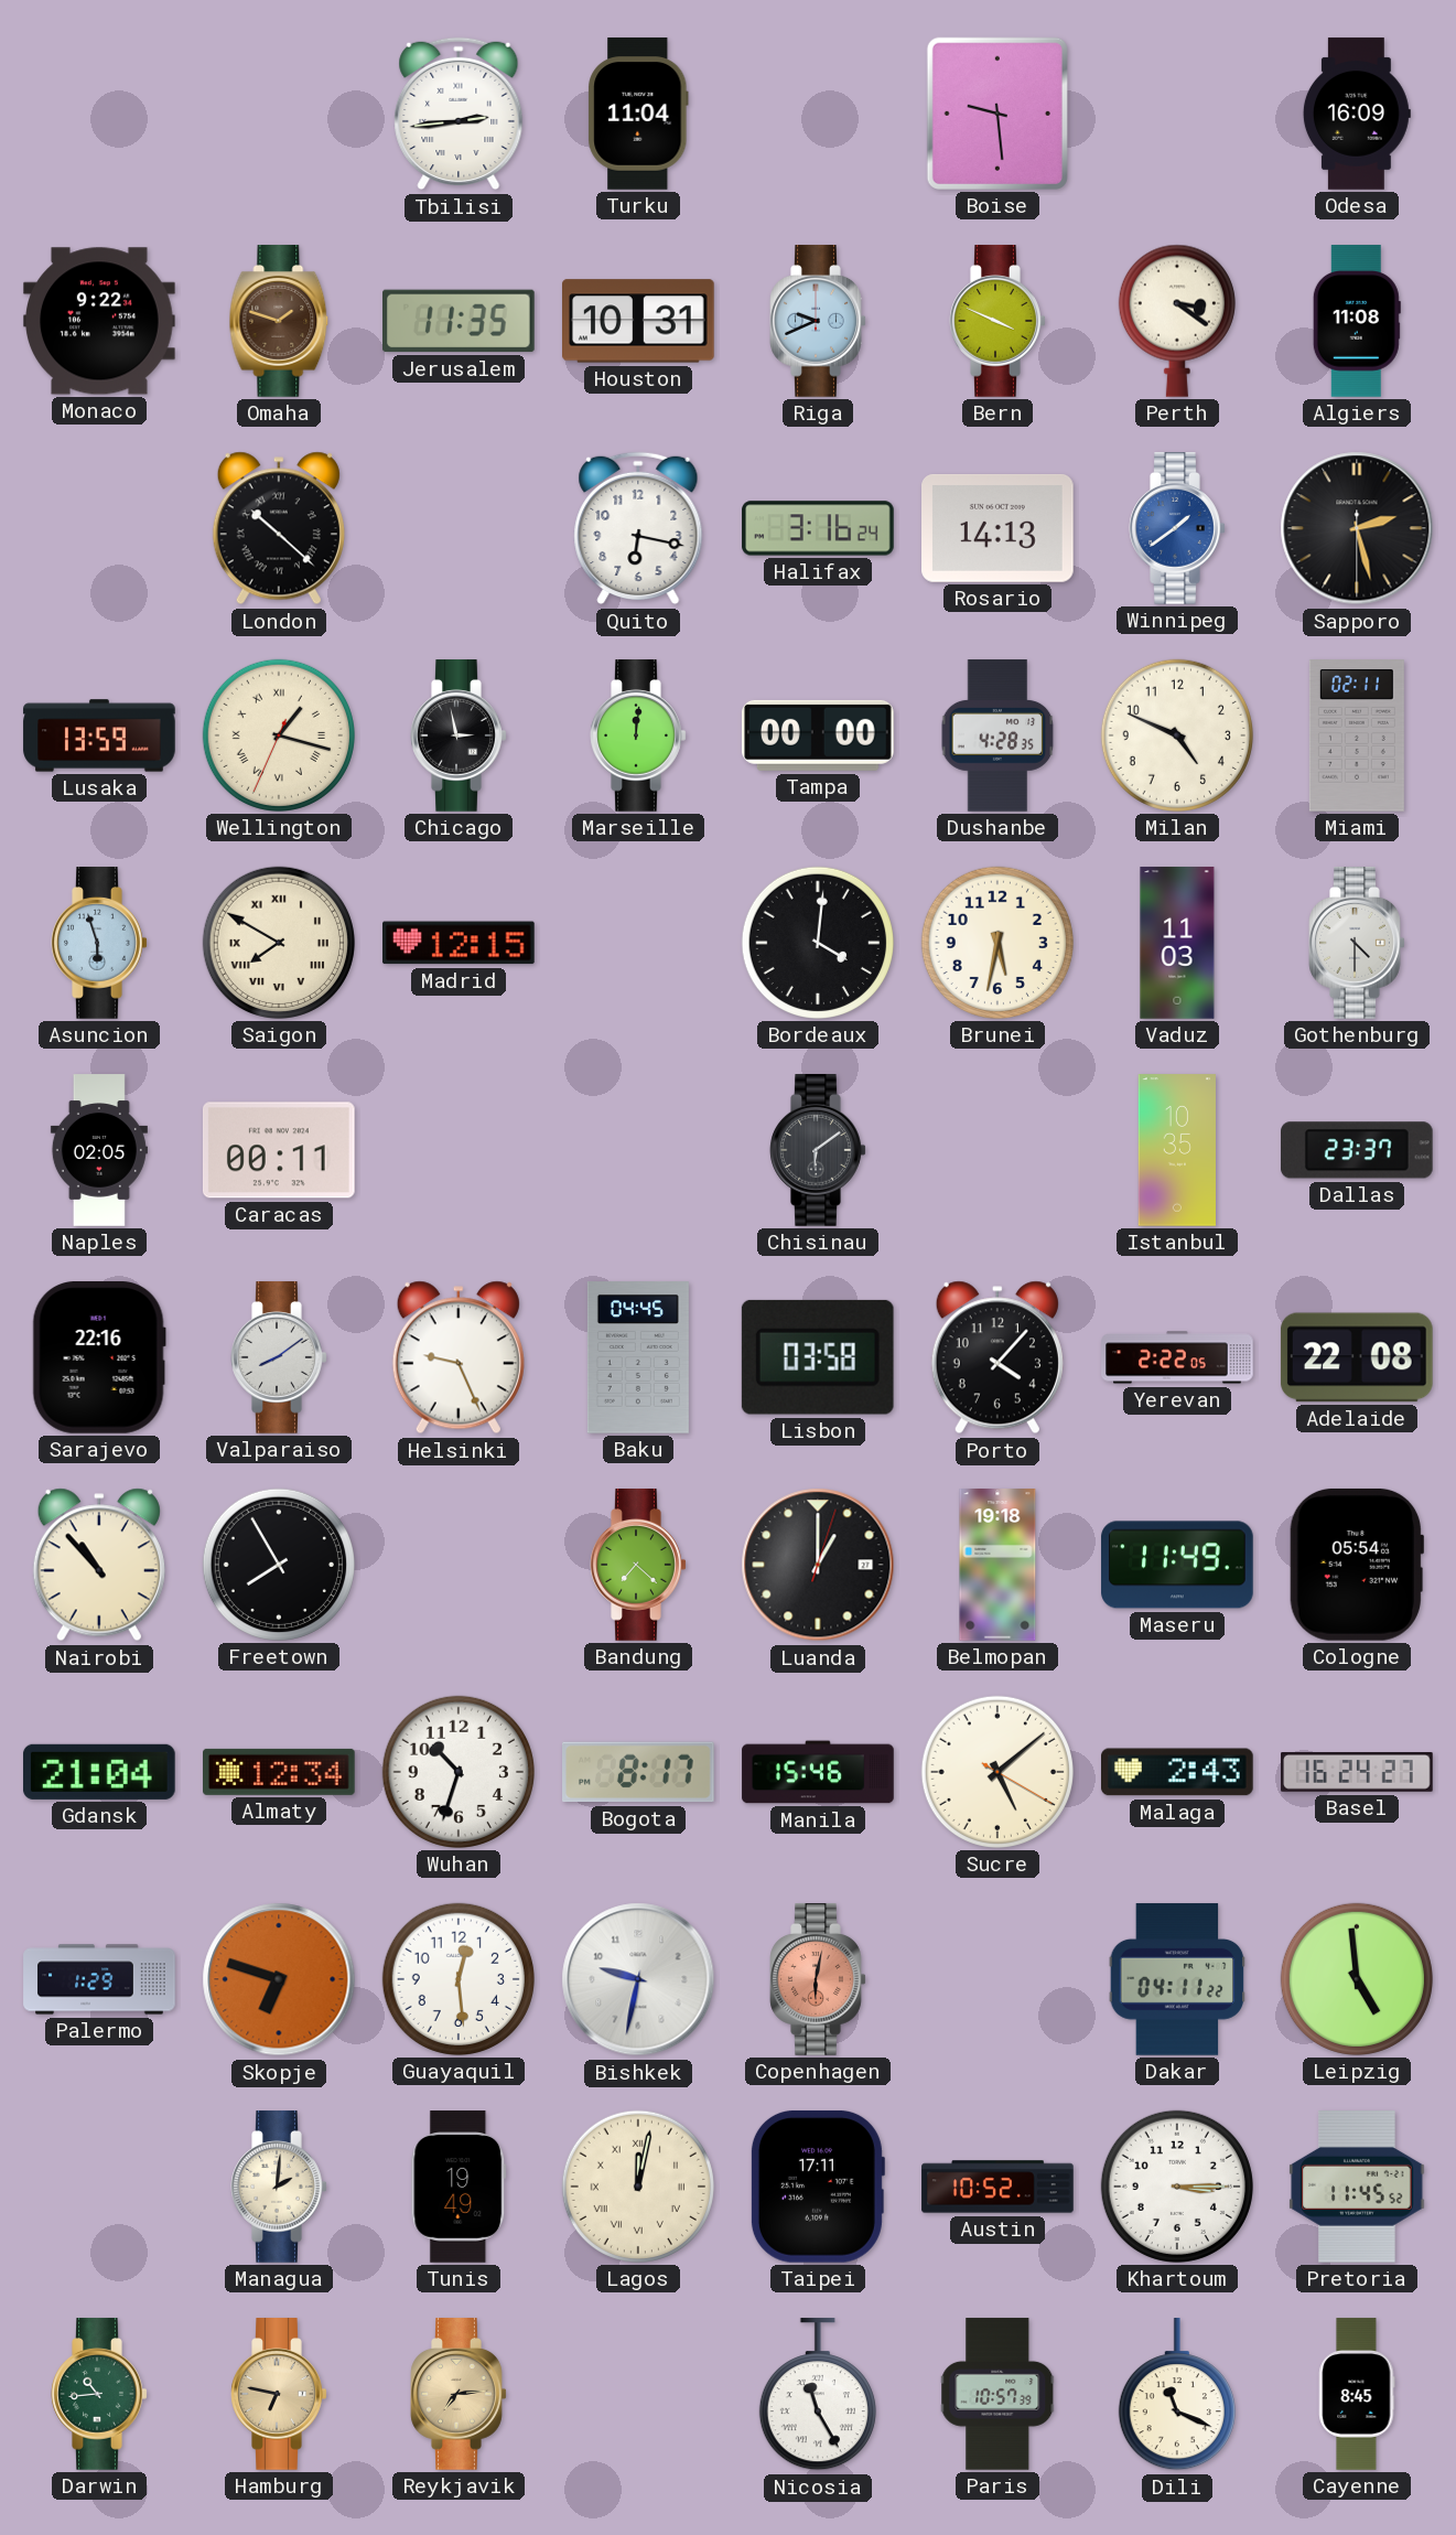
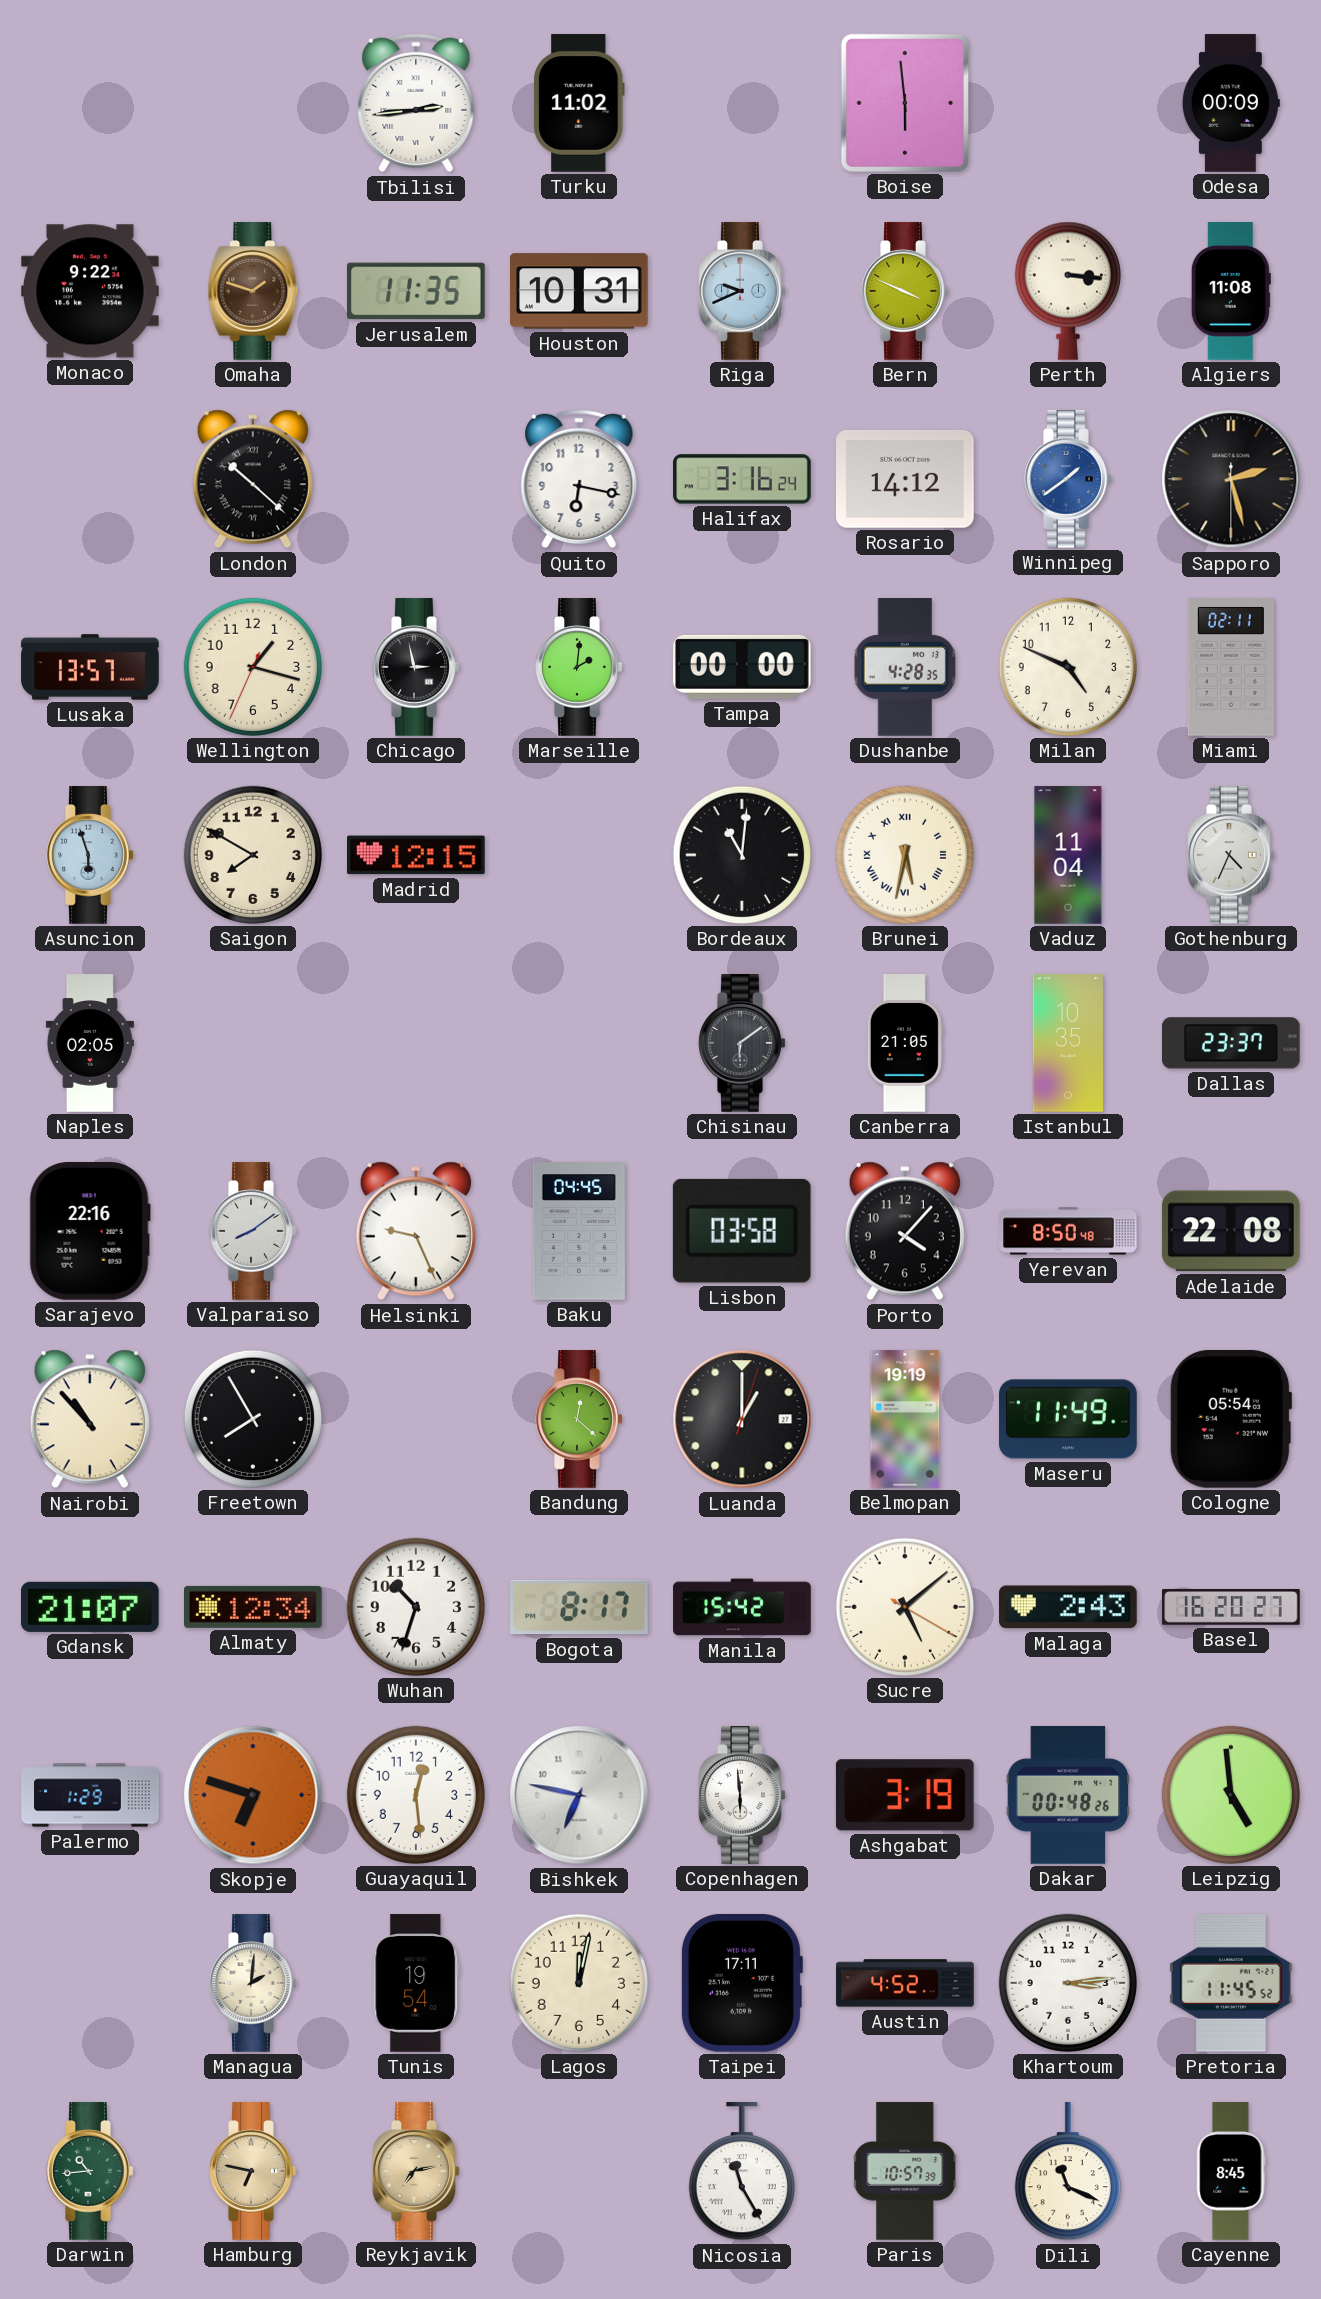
Turku: 11:04 -> 11:02
Boise: 9:29 -> 5:59
Odesa: 16:09 -> 00:09
Perth: 3:21 -> 3:16
Rosario: 14:13 -> 14:12
Lusaka: 13:59 -> 13:57
Wellington numerals: Roman -> Arabic
Marseille: 12:01 -> 2:01
Saigon numerals: Roman -> Arabic
Bordeaux: 4:01 -> 11:01
Brunei numerals: Arabic -> Roman
Vaduz: 11:03 -> 11:04
Gothenburg: 4:30 -> 4:34
Caracas: 00:11 -> none
Canberra: none -> 21:05
Yerevan: 2:22 -> 8:50
Bandung: 7:22 -> 12:22
Belmopan: 19:18 -> 19:19
Gdansk: 21:04 -> 21:07
Manila: 15:46 -> 15:42
Basel: 16:24 -> 16:20
Bishkek: 9:32 -> 6:47
Copenhagen: 6:02 -> 5:59
Copenhagen dial: salmon -> white
Ashgabat: none -> 3:19
Dakar: 04:11 -> 00:48
Tunis: 19:49 -> 19:54
Lagos numerals: Roman -> Arabic
Austin: 10:52 -> 4:52
Khartoum: 3:15 -> 3:14
Reykjavik: 7:14 -> 7:13
